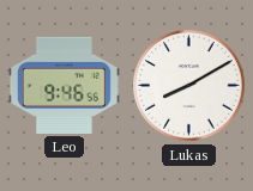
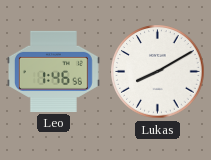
Leo: 9:46 -> 1:46
